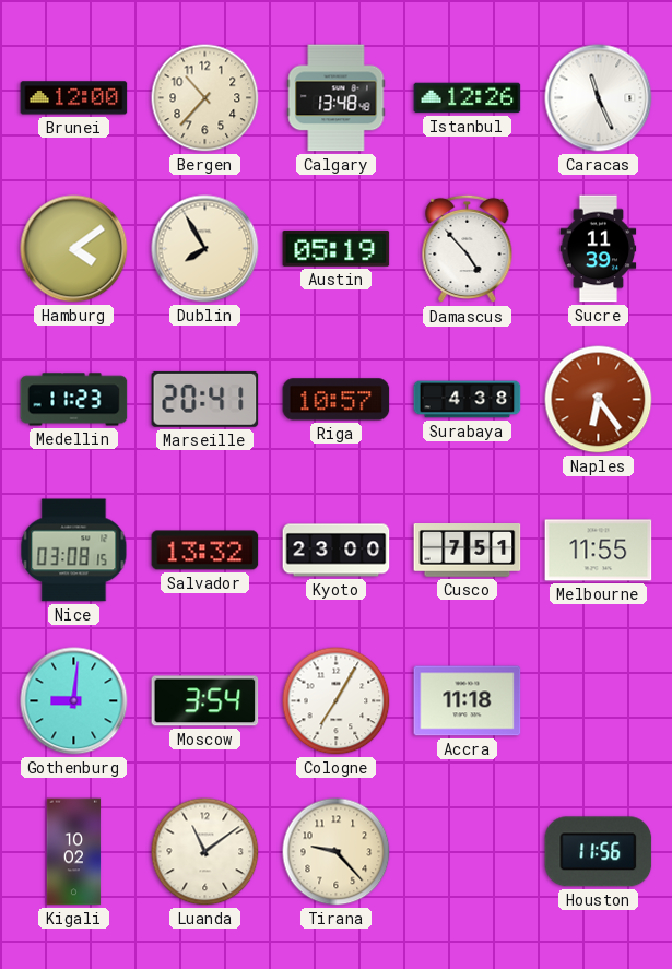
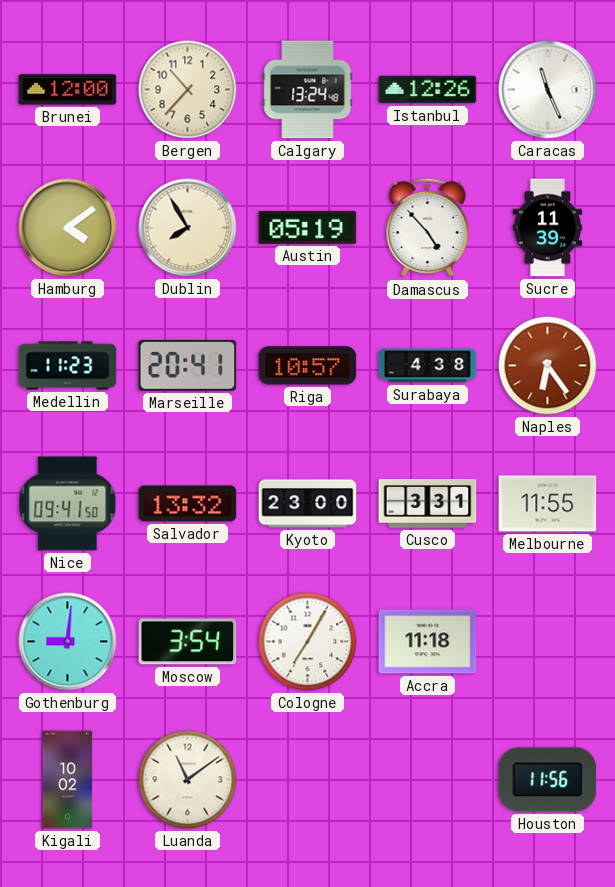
Calgary: 13:48 -> 13:24
Nice: 03:08 -> 09:41
Cusco: 7:51 -> 3:31
Tirana: 9:23 -> none
